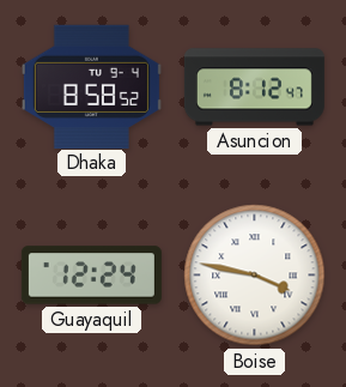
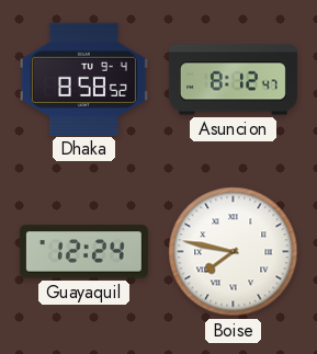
Boise: 3:47 -> 7:47
